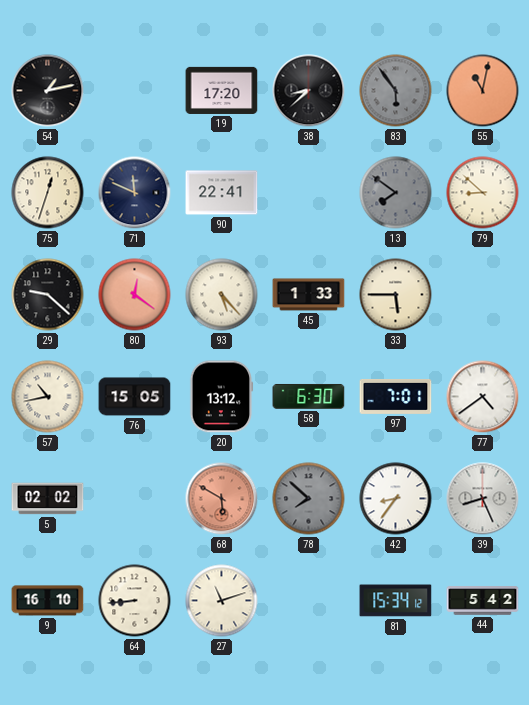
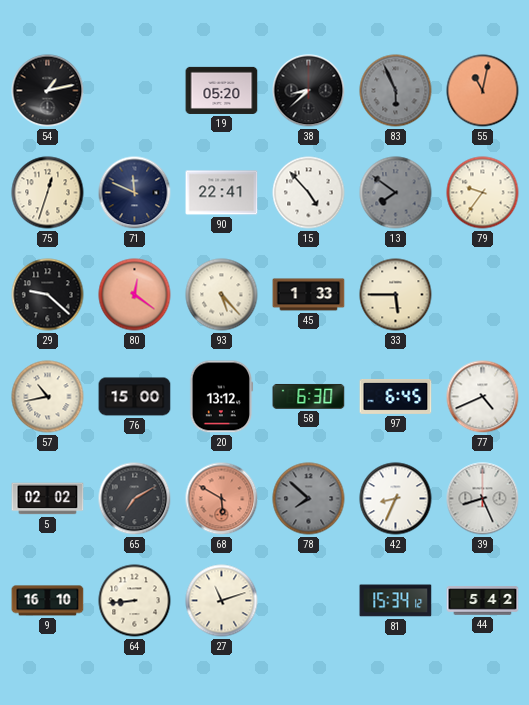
19: 17:20 -> 05:20
83: 5:54 -> 5:56
15: none -> 4:53
79: 8:52 -> 9:36
76: 15:05 -> 15:00
97: 7:01 -> 6:45
77: 4:39 -> 4:41
65: none -> 7:10
42: 8:36 -> 8:34
